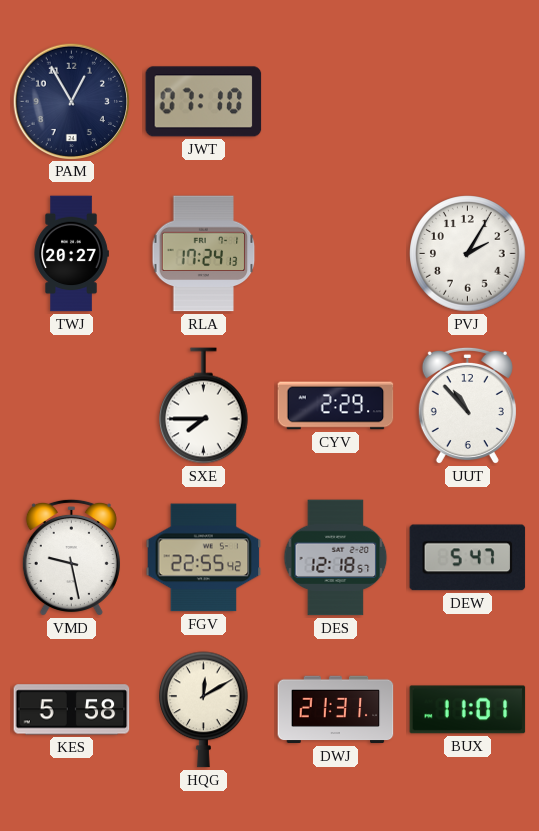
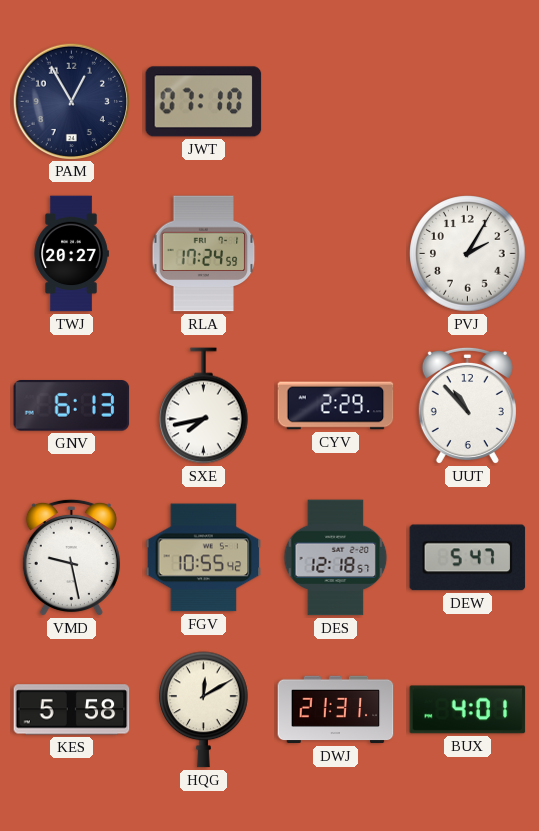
RLA: 17:24:13 -> 17:24:59
GNV: none -> 6:13
SXE: 7:45 -> 7:43
FGV: 22:55 -> 10:55
BUX: 11:01 -> 4:01
